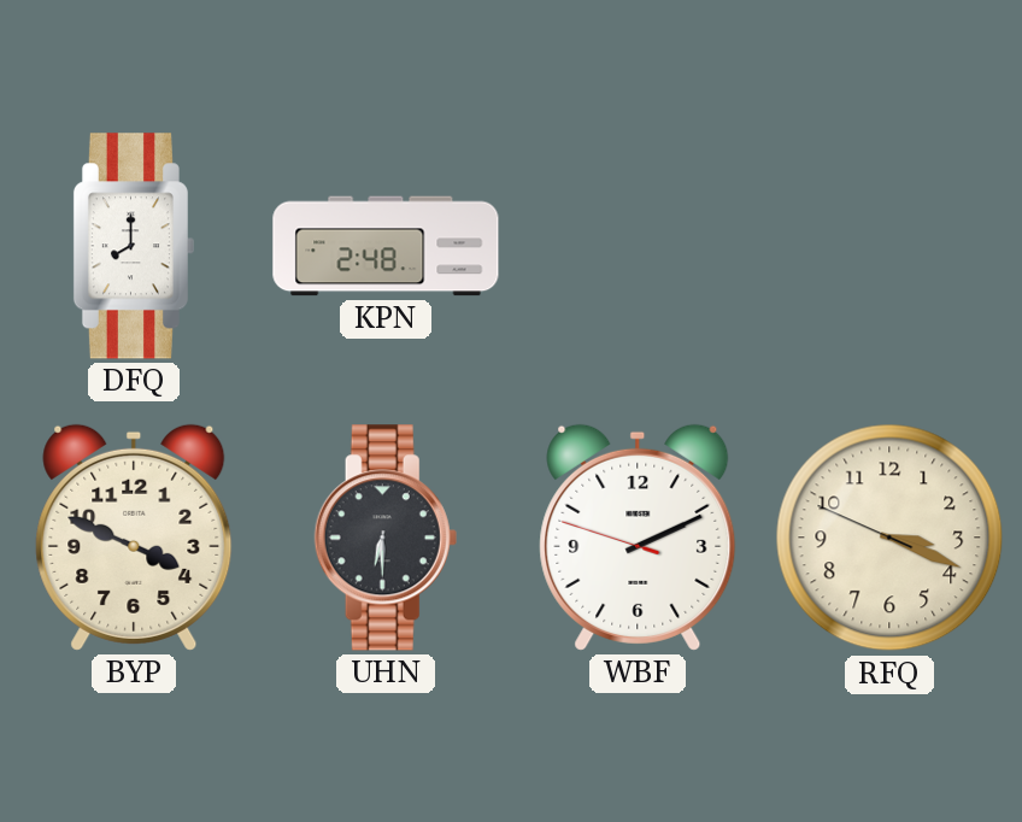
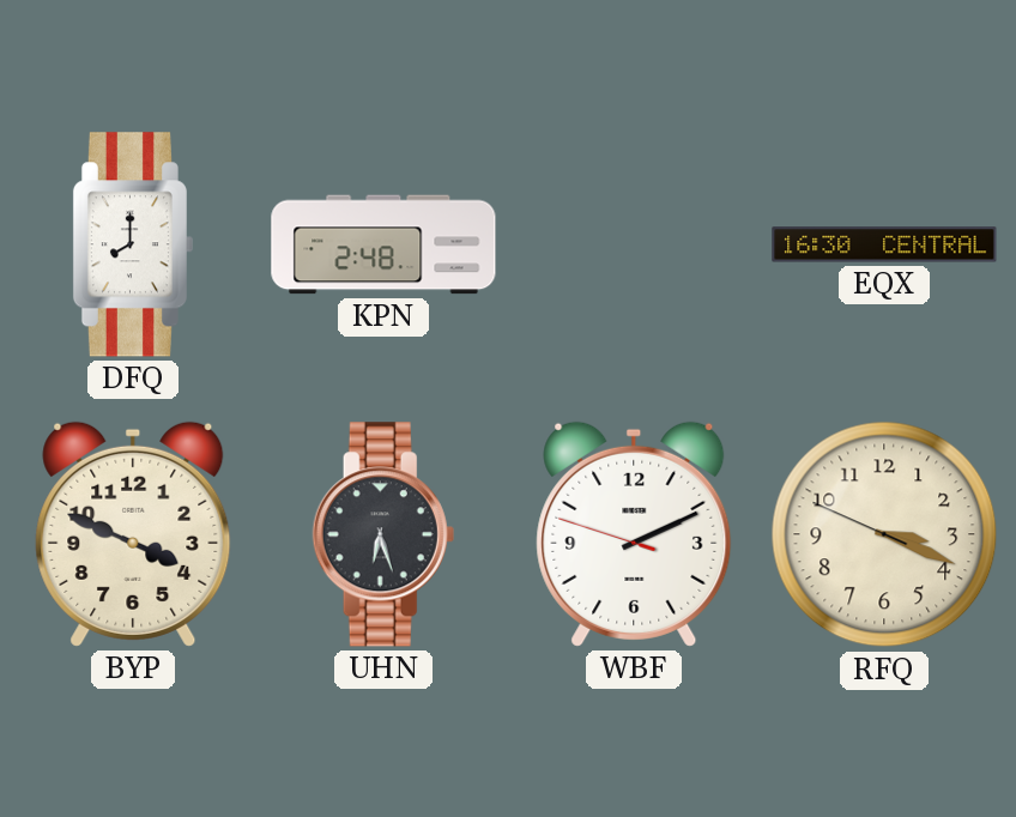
EQX: none -> 16:30
UHN: 6:30 -> 6:27
